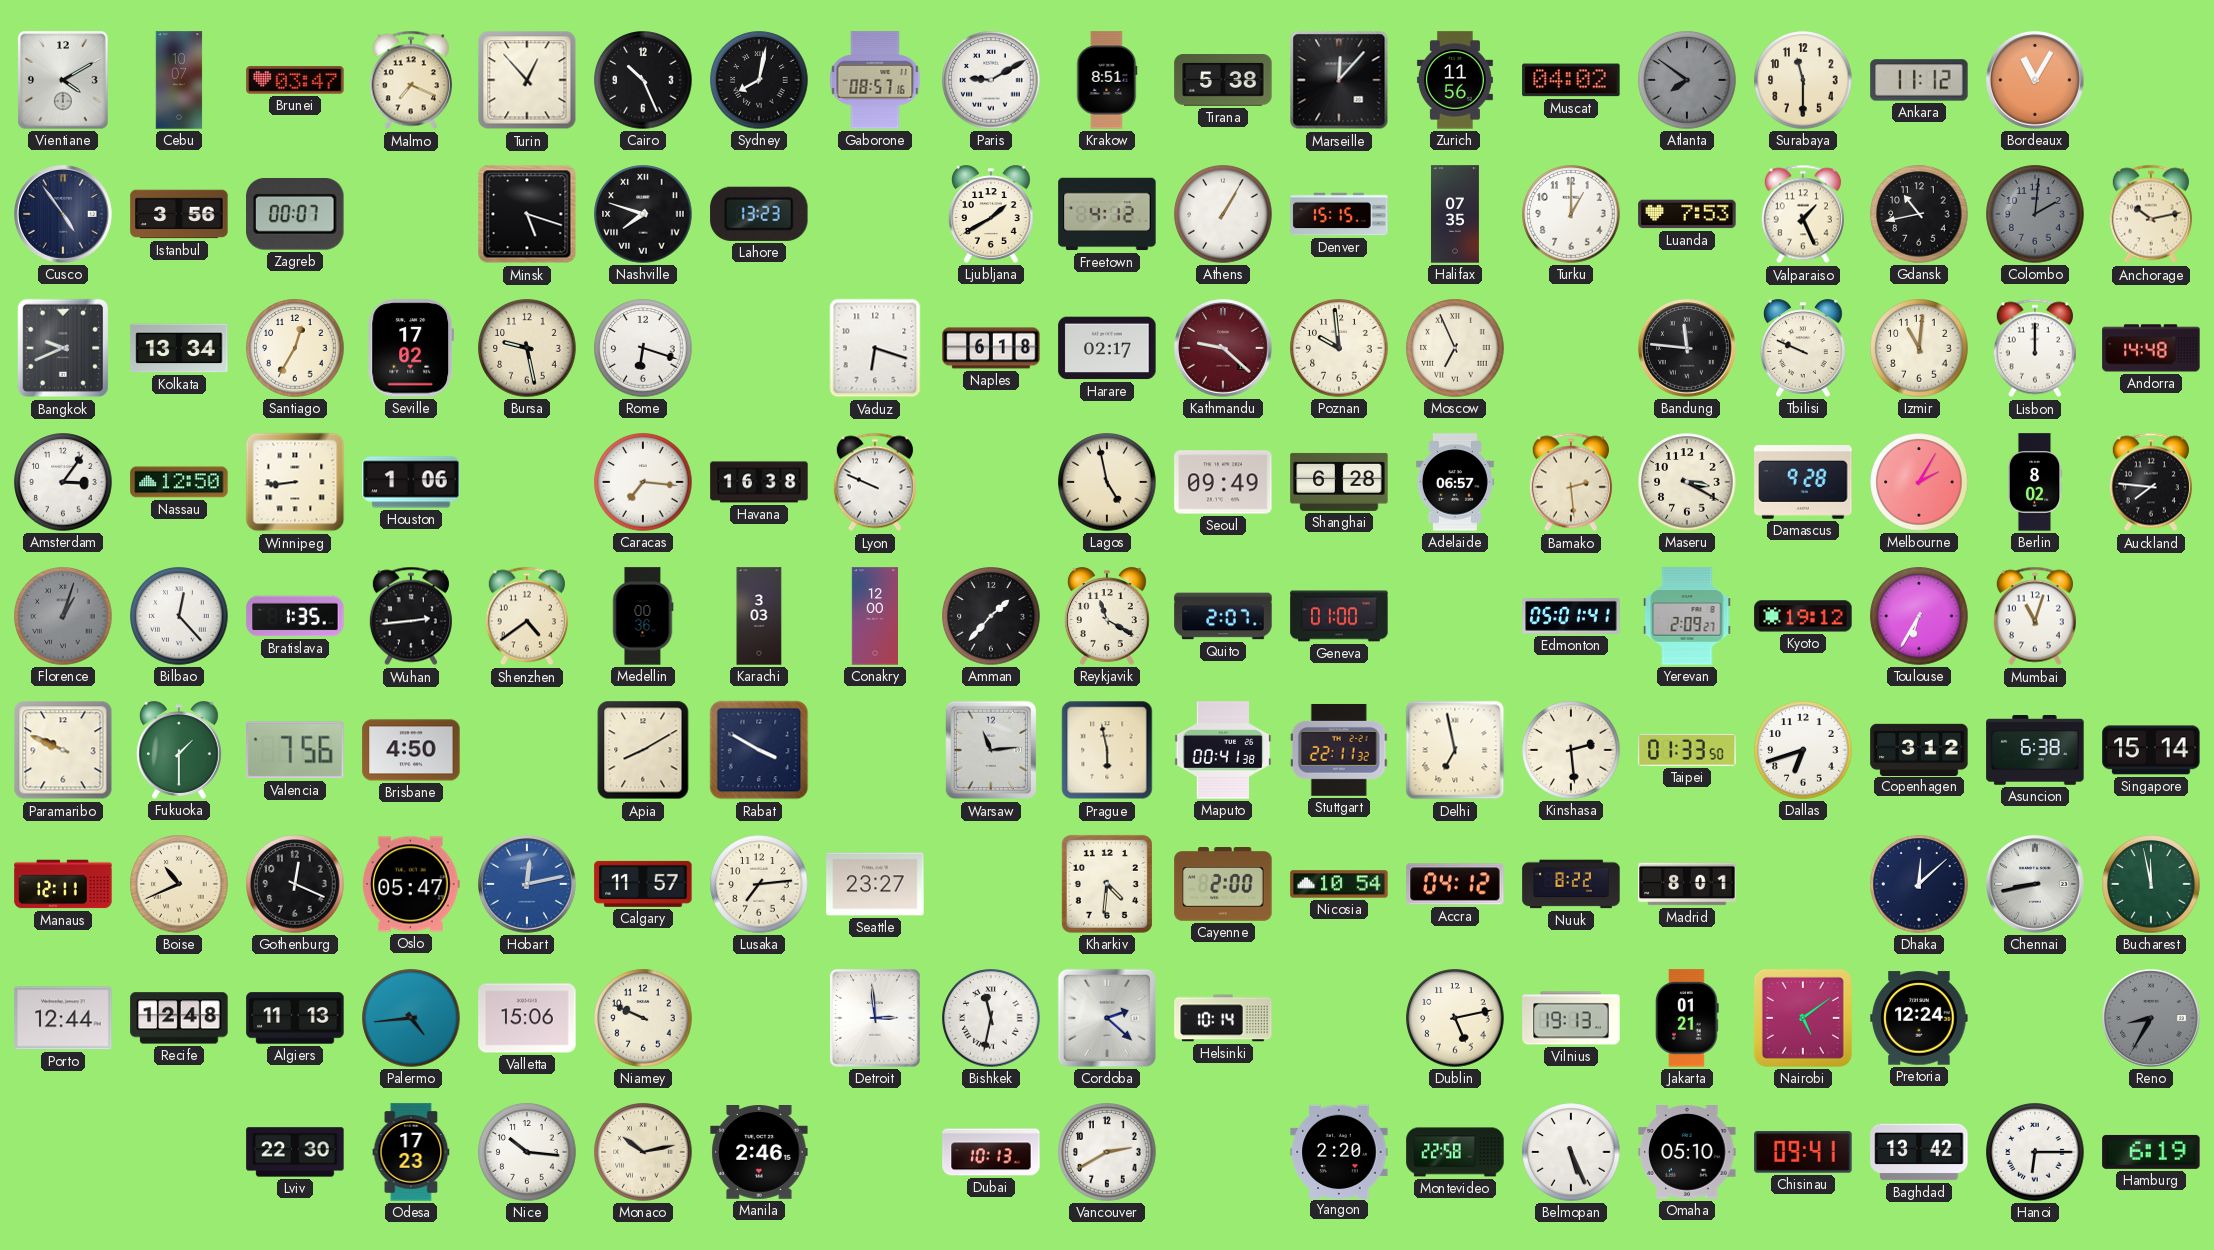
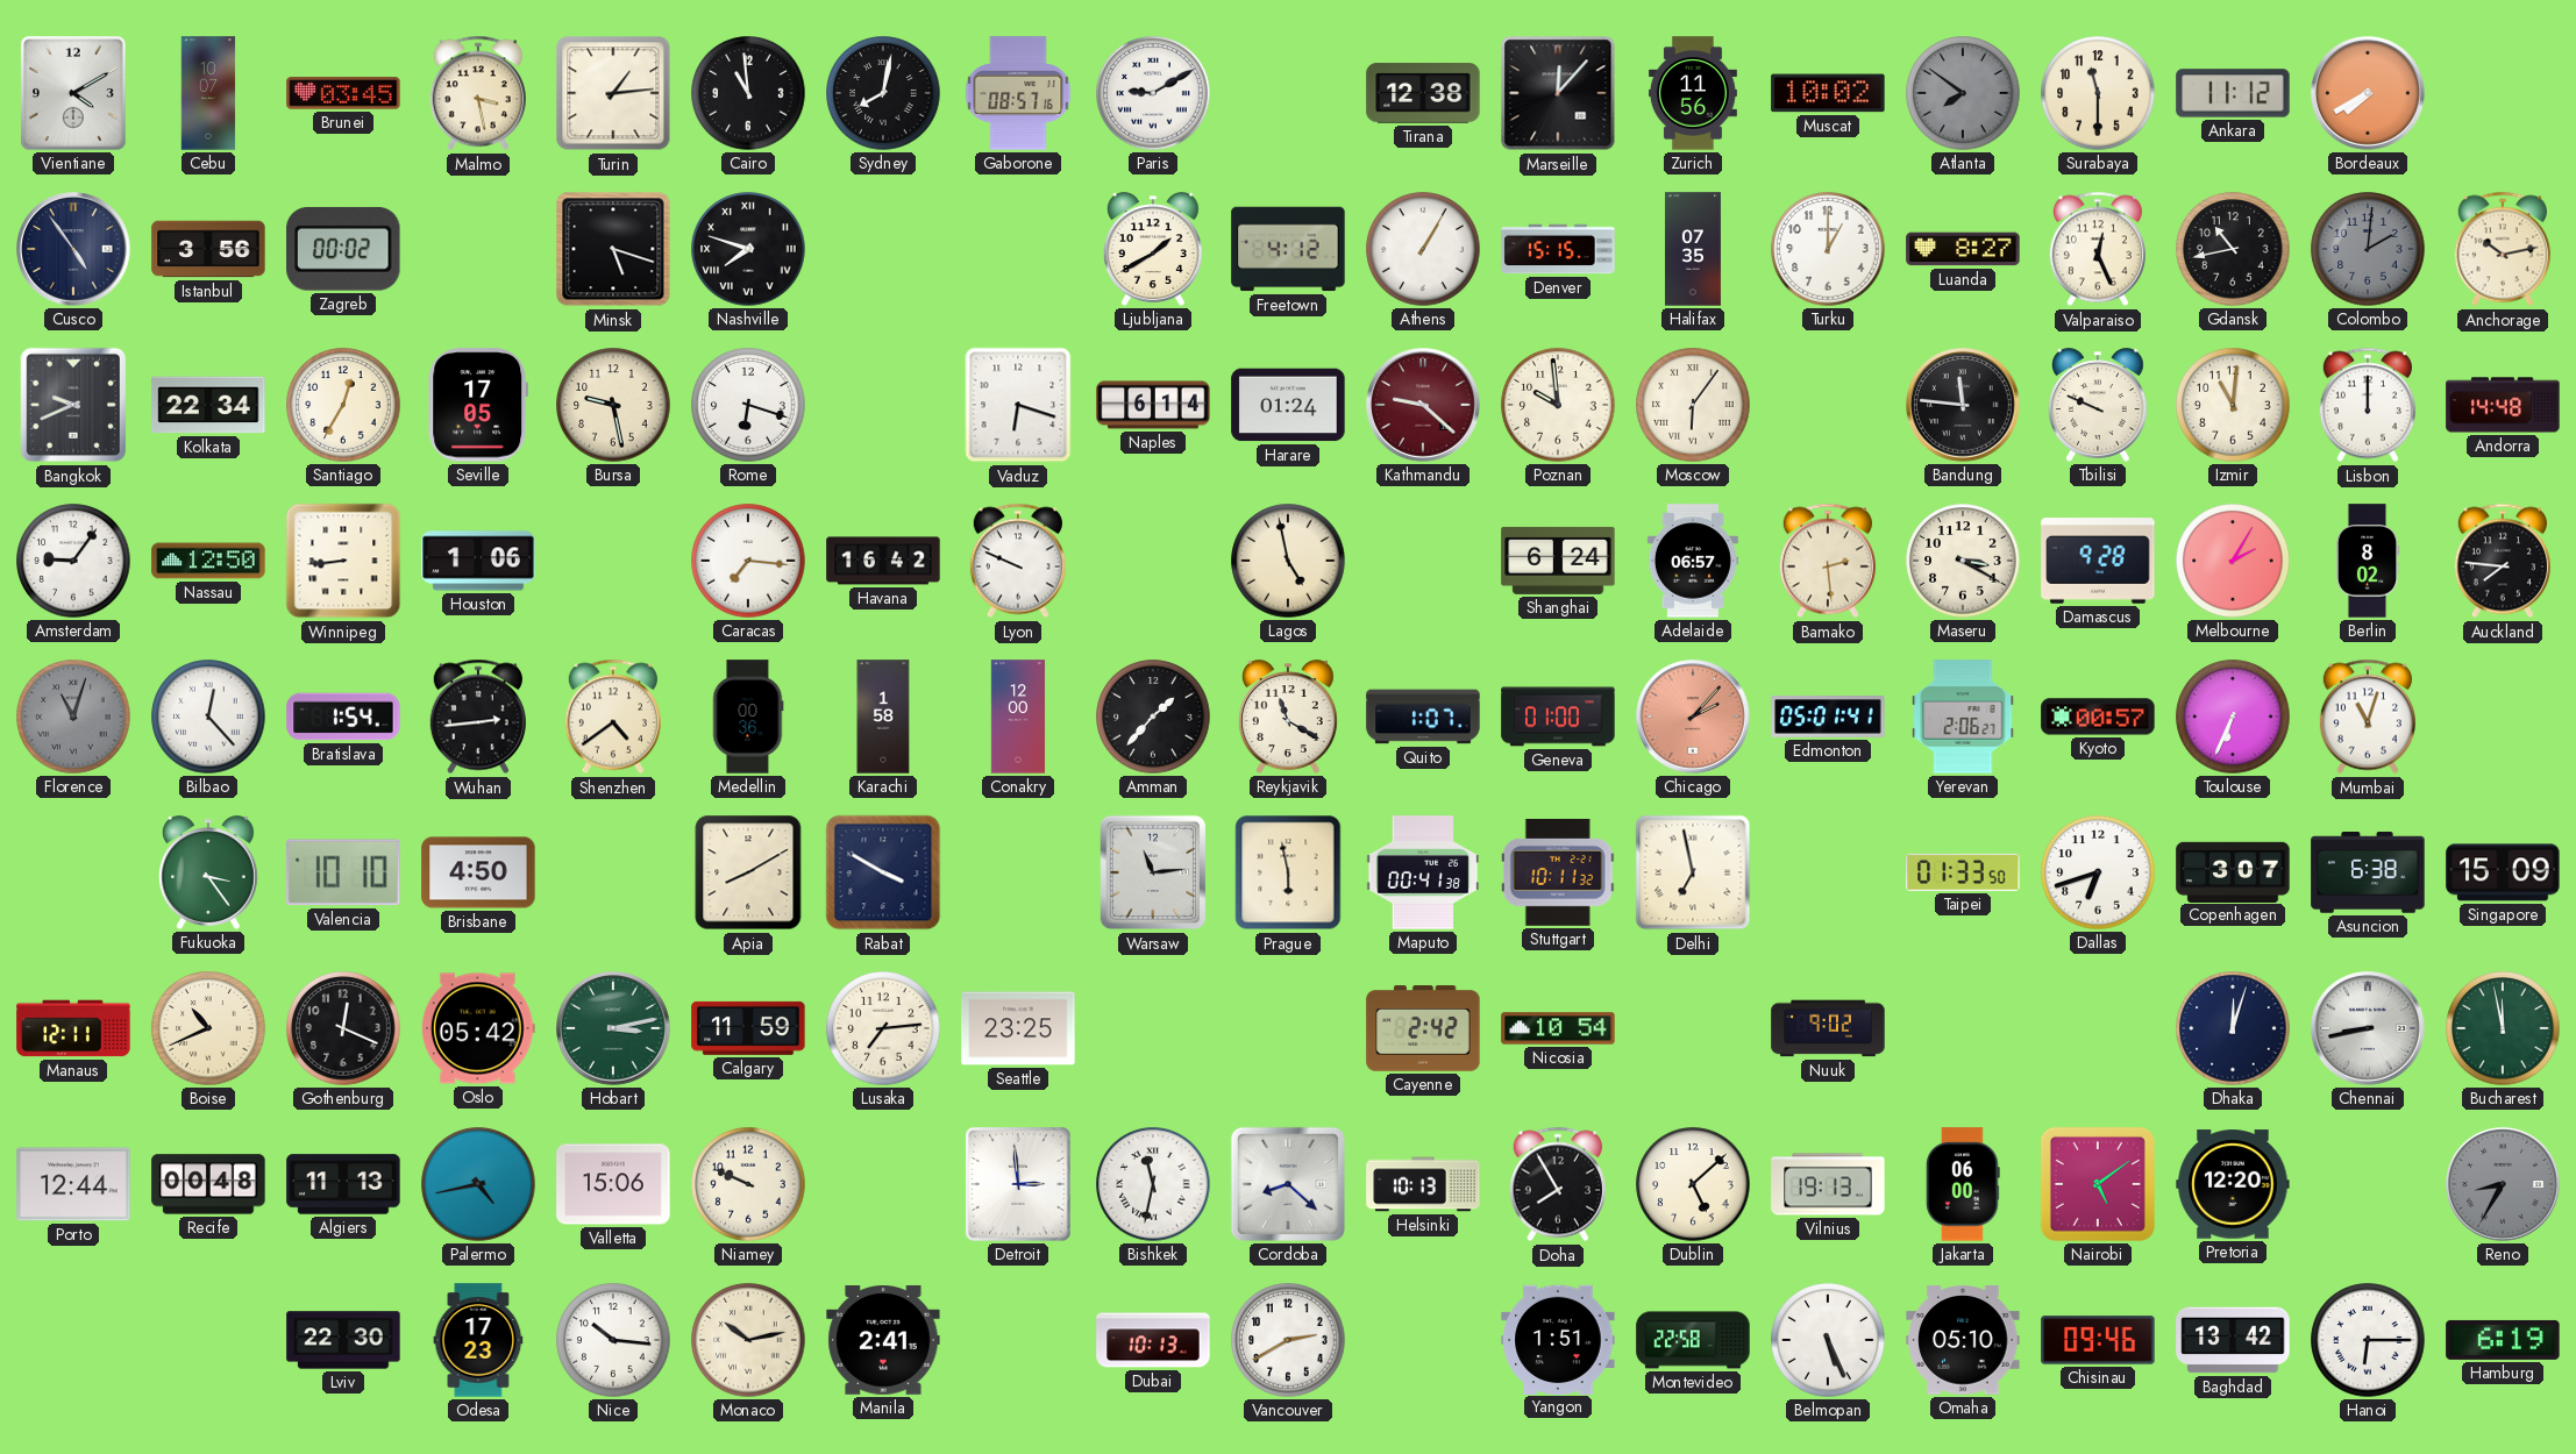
Brunei: 03:47 -> 03:45
Malmo: 7:19 -> 3:28
Turin: 12:53 -> 1:14
Cairo: 10:26 -> 10:59
Krakow: 8:51 -> none
Tirana: 5:38 -> 12:38
Muscat: 04:02 -> 10:02
Bordeaux: 11:05 -> 7:40
Zagreb: 00:07 -> 00:02
Lahore: 13:23 -> none
Luanda: 7:53 -> 8:27
Valparaiso: 1:26 -> 12:26
Kolkata: 13:34 -> 22:34
Seville: 17:02 -> 17:05
Naples: 6:18 -> 6:14
Harare: 02:17 -> 01:24
Moscow: 6:56 -> 6:06
Amsterdam: 3:06 -> 9:06
Havana: 16:38 -> 16:42
Seoul: 09:49 -> none
Shanghai: 6:28 -> 6:24
Florence: 1:03 -> 11:03
Bratislava: 1:35 -> 1:54
Karachi: 3:03 -> 1:58
Quito: 2:07 -> 1:07
Chicago: none -> 2:07
Yerevan: 2:09 -> 2:06
Kyoto: 19:12 -> 00:57
Toulouse: 6:35 -> 6:34
Paramaribo: 9:49 -> none
Fukuoka: 1:30 -> 3:24
Valencia: 7:56 -> 10:10
Stuttgart: 22:11 -> 10:11
Kinshasa: 2:29 -> none
Copenhagen: 3:12 -> 3:07
Singapore: 15:14 -> 15:09
Oslo: 05:47 -> 05:42
Hobart: 12:13 -> 3:13
Hobart dial: blue -> green
Calgary: 11:57 -> 11:59
Seattle: 23:27 -> 23:25
Kharkiv: 4:31 -> none
Cayenne: 2:00 -> 2:42
Accra: 04:12 -> none
Nuuk: 8:22 -> 9:02
Madrid: 8:01 -> none
Dhaka: 12:08 -> 12:03
Recife: 12:48 -> 00:48
Palermo: 4:44 -> 4:43
Cordoba: 2:22 -> 8:22
Helsinki: 10:14 -> 10:13
Doha: none -> 7:55
Dublin: 5:13 -> 5:08
Jakarta: 01:21 -> 06:00
Pretoria: 12:24 -> 12:20
Manila: 2:46 -> 2:41
Yangon: 2:20 -> 1:51
Chisinau: 09:41 -> 09:46
